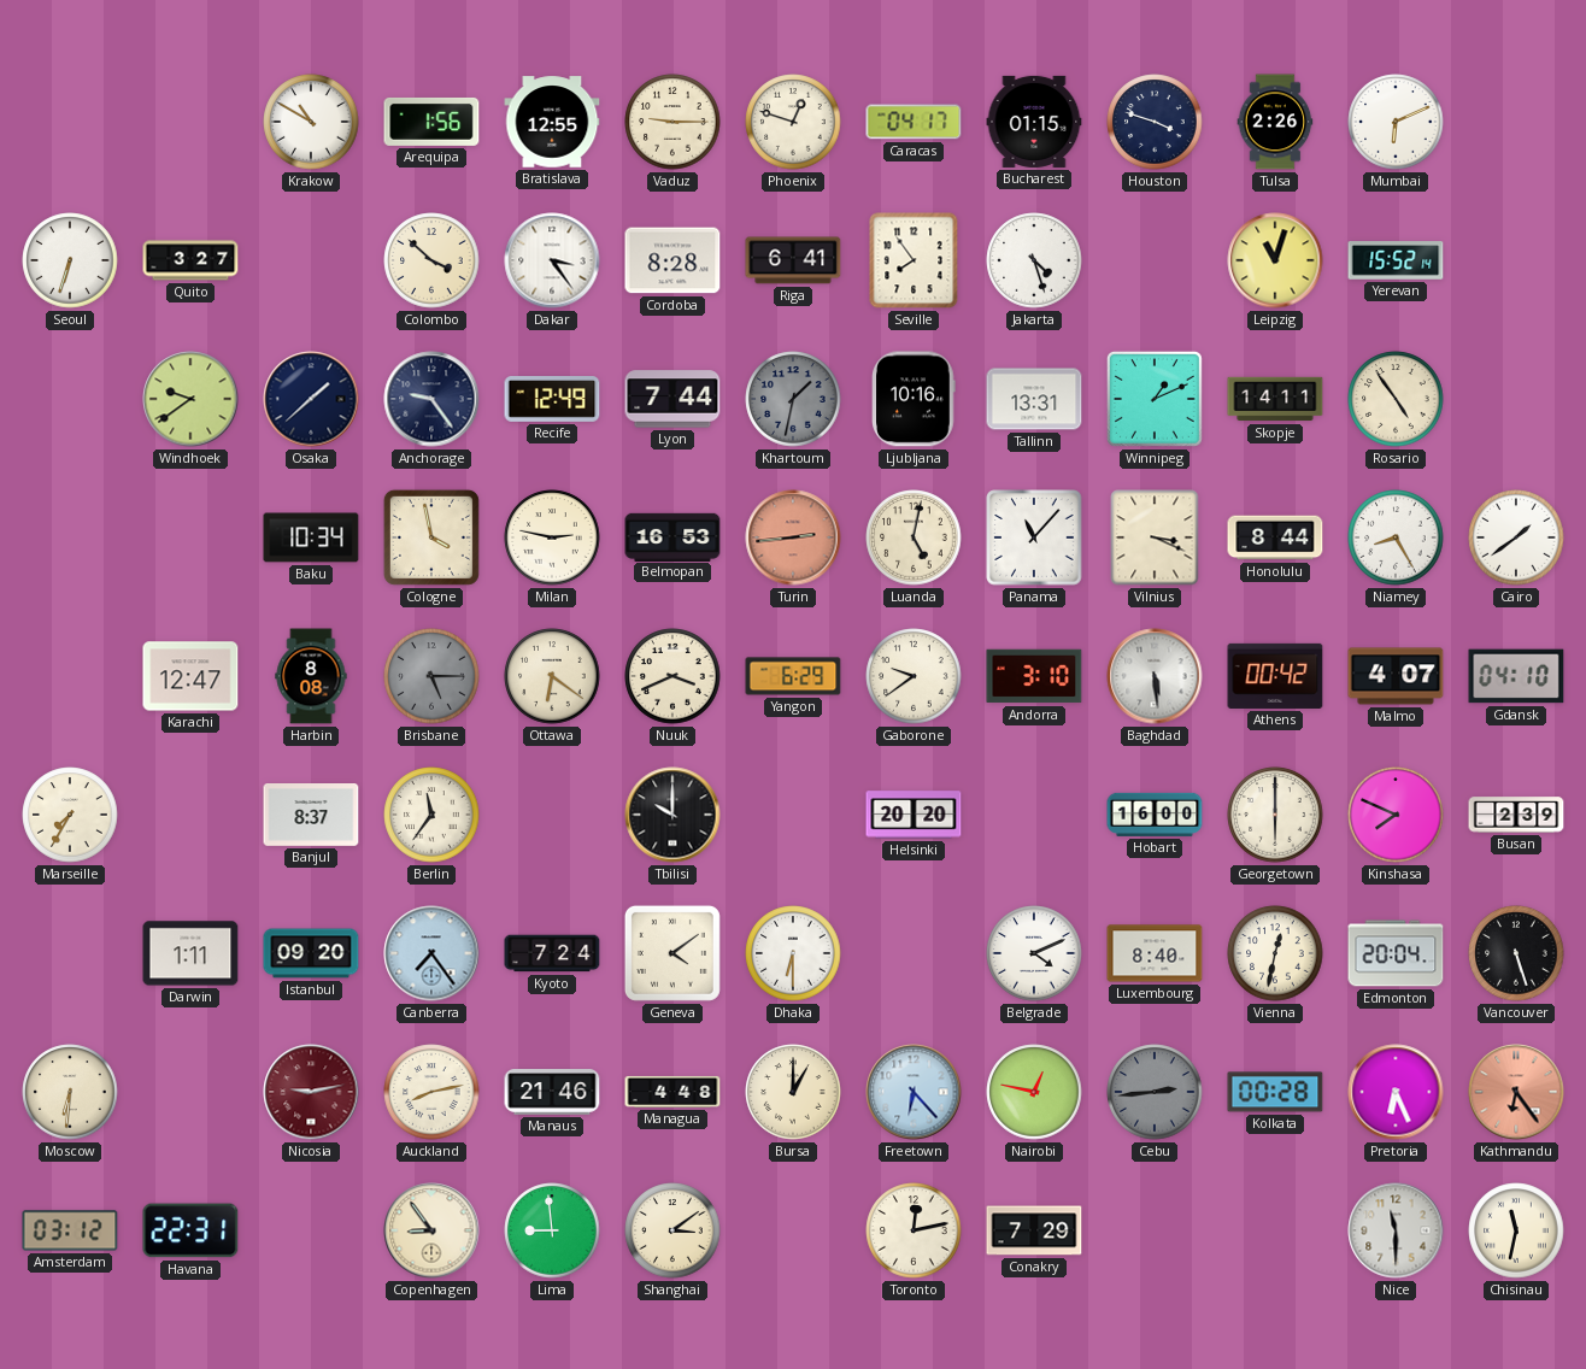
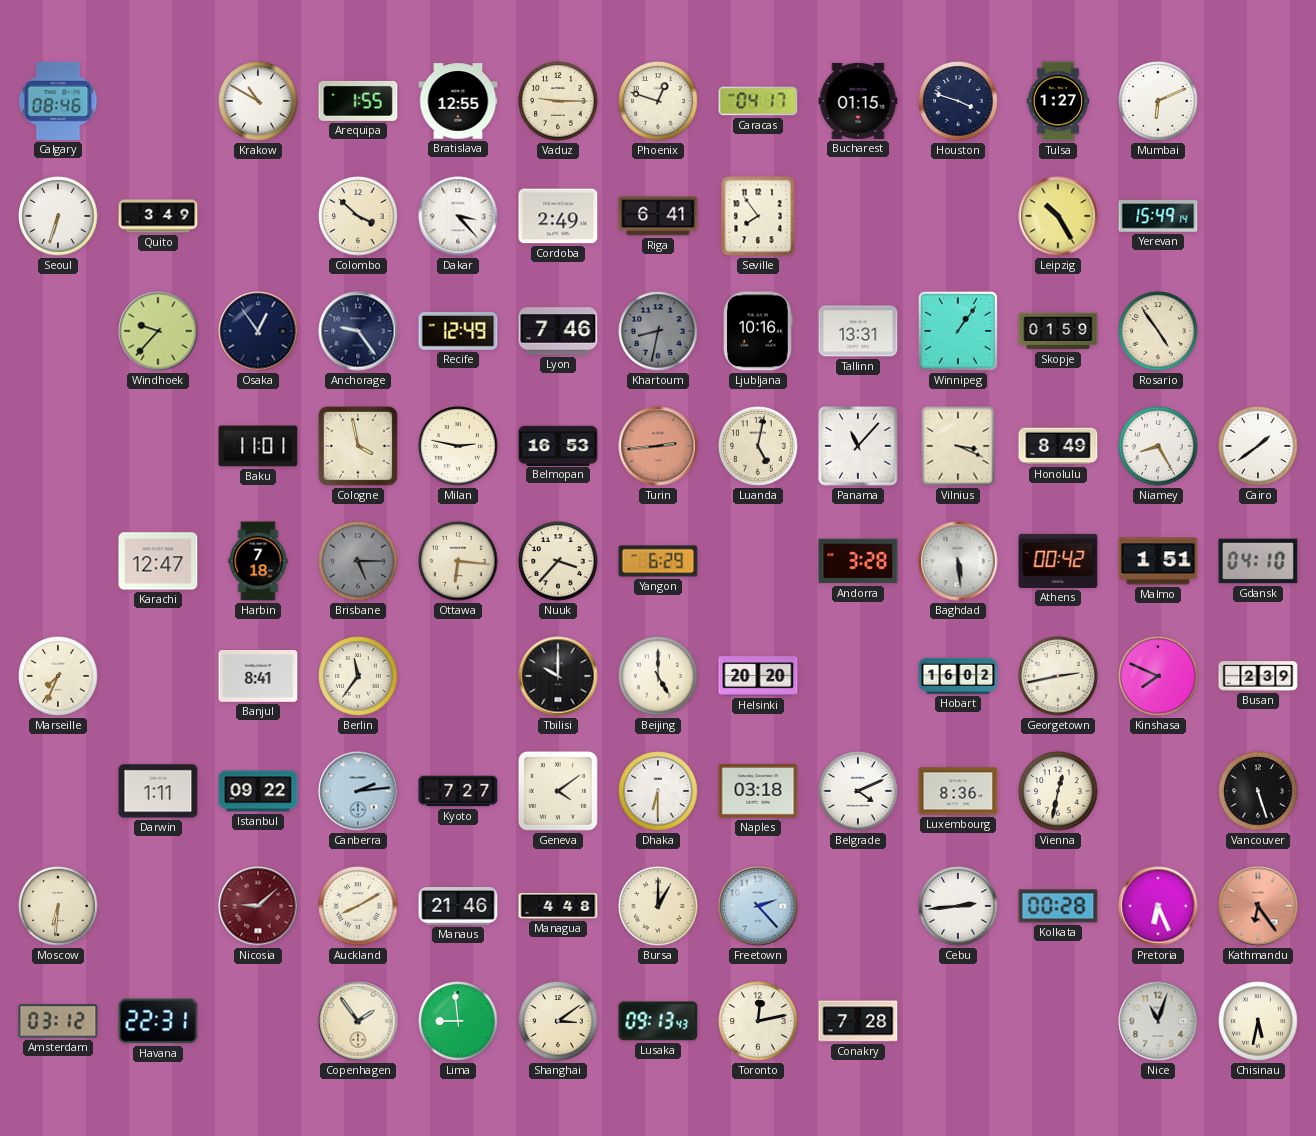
Calgary: none -> 08:46
Arequipa: 1:56 -> 1:55
Tulsa: 2:26 -> 1:27
Quito: 3:27 -> 3:49
Dakar: 3:24 -> 3:23
Cordoba: 8:28 -> 2:49
Jakarta: 4:27 -> none
Leipzig: 11:03 -> 10:25
Yerevan: 15:52 -> 15:49
Windhoek: 9:39 -> 9:37
Osaka: 1:38 -> 12:54
Lyon: 7:44 -> 7:46
Khartoum: 1:32 -> 8:32
Winnipeg: 1:11 -> 1:06
Skopje: 14:11 -> 01:59
Baku: 10:34 -> 11:01
Honolulu: 8:44 -> 8:49
Harbin: 8:08 -> 7:18
Ottawa: 6:21 -> 6:16
Nuuk: 3:41 -> 3:37
Gaborone: 9:39 -> none
Andorra: 3:10 -> 3:28
Malmo: 4:07 -> 1:51
Marseille: 7:35 -> 7:34
Banjul: 8:37 -> 8:41
Beijing: none -> 5:00
Hobart: 16:00 -> 16:02
Georgetown: 6:00 -> 2:43
Istanbul: 09:20 -> 09:22
Canberra: 7:24 -> 2:14
Kyoto: 7:24 -> 7:27
Naples: none -> 03:18
Luxembourg: 8:40 -> 8:36
Edmonton: 20:04 -> none
Nicosia: 9:13 -> 9:08
Auckland: 8:13 -> 8:10
Freetown: 6:23 -> 2:23
Nairobi: 12:47 -> none
Cebu dial: grey -> white
Copenhagen: 8:54 -> 1:54
Lusaka: none -> 09:13
Conakry: 7:29 -> 7:28
Nice: 11:30 -> 11:03
Chisinau: 11:32 -> 5:32
